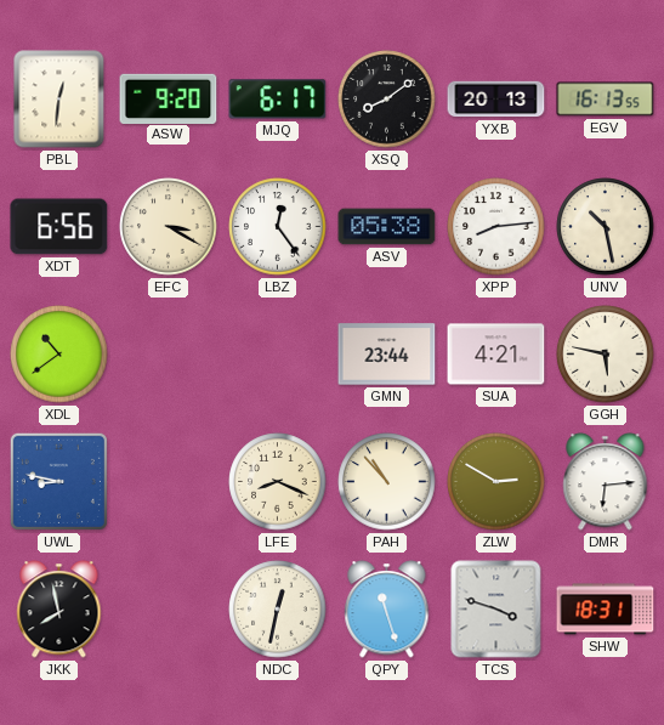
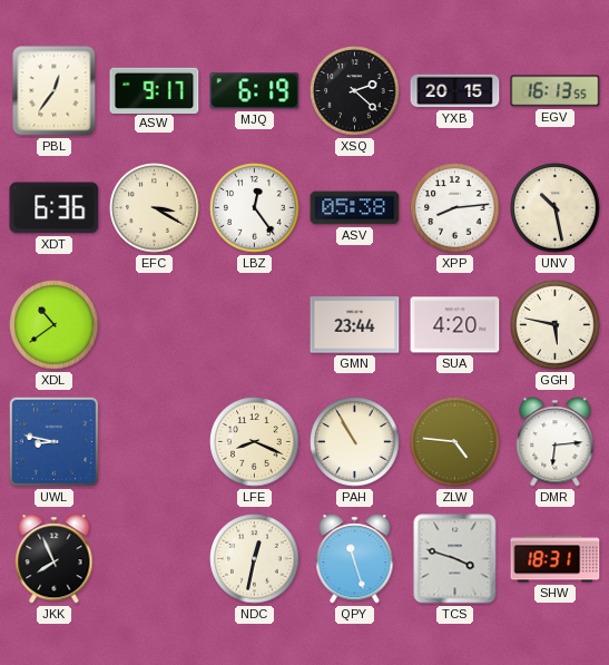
PBL: 12:31 -> 12:36
ASW: 9:20 -> 9:17
MJQ: 6:17 -> 6:19
XSQ: 8:09 -> 2:22
YXB: 20:13 -> 20:15
XDT: 6:56 -> 6:36
SUA: 4:21 -> 4:20
PAH: 10:53 -> 10:55
ZLW: 2:50 -> 4:46
JKK: 7:58 -> 7:56
